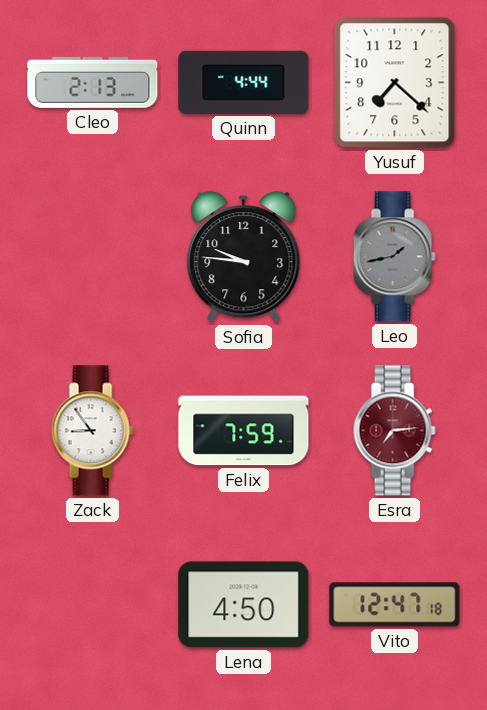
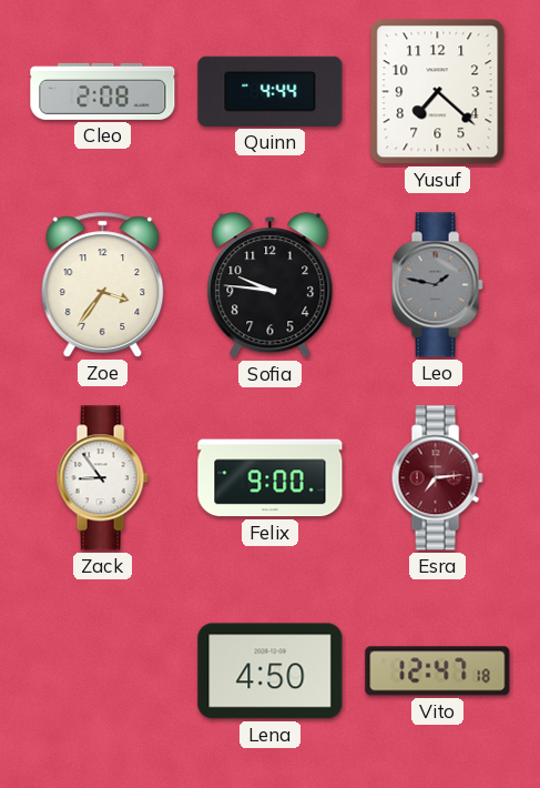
Cleo: 2:13 -> 2:08
Zoe: none -> 3:36
Leo: 1:43 -> 1:47
Felix: 7:59 -> 9:00
